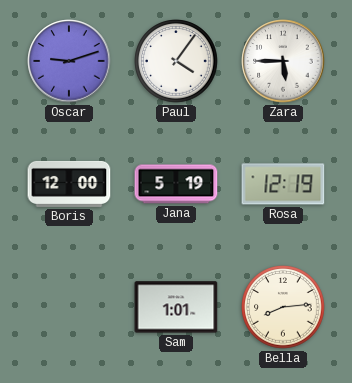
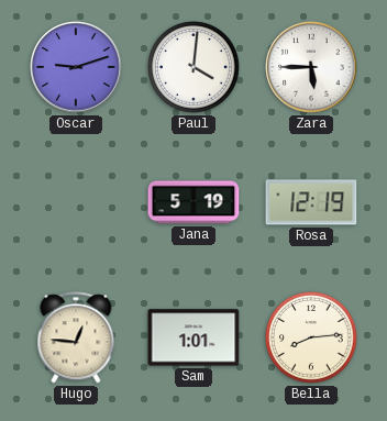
Paul: 4:06 -> 4:01
Boris: 12:00 -> none
Hugo: none -> 12:46
